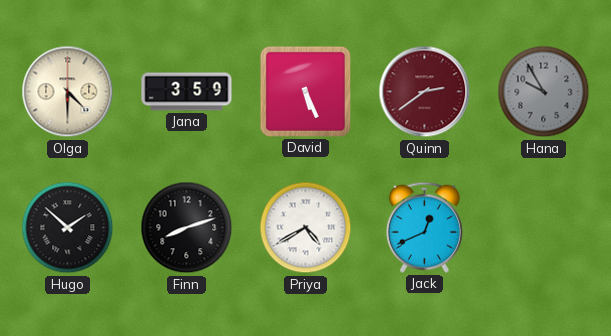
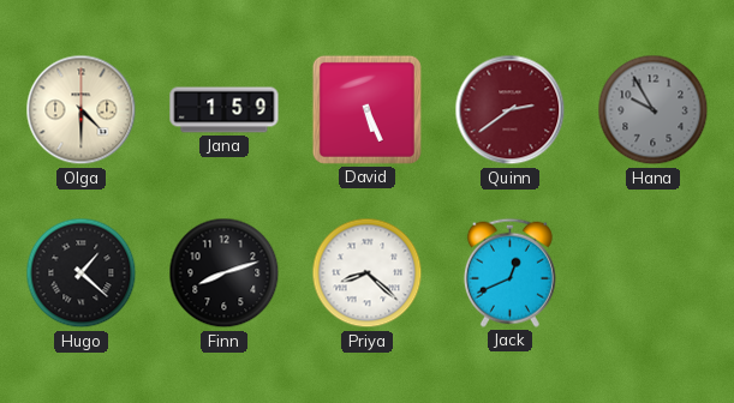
Jana: 3:59 -> 1:59
Hugo: 1:52 -> 1:22
Priya: 4:40 -> 8:22
